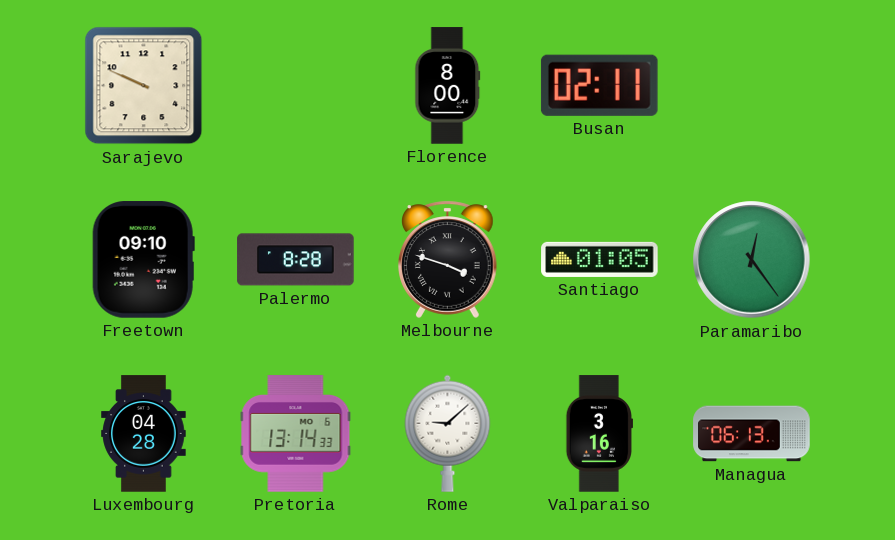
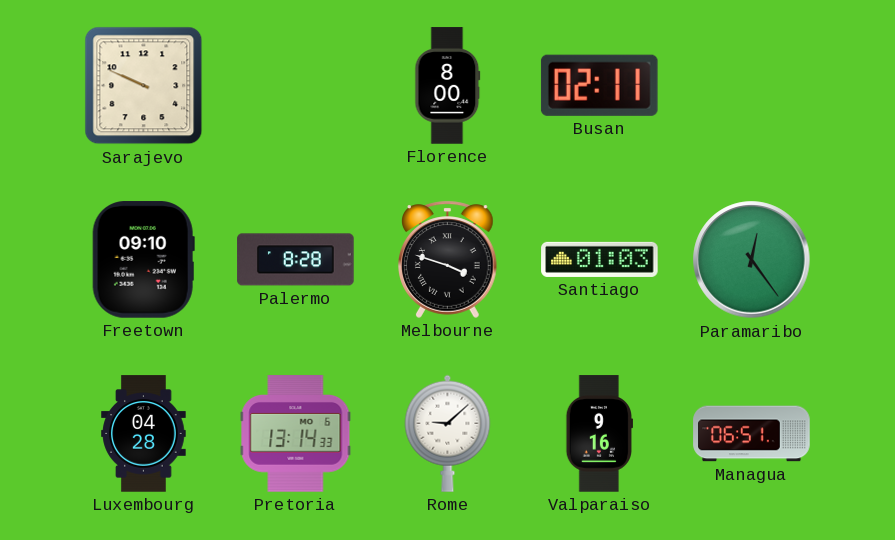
Santiago: 01:05 -> 01:03
Valparaiso: 3:16 -> 9:16
Managua: 06:13 -> 06:51
